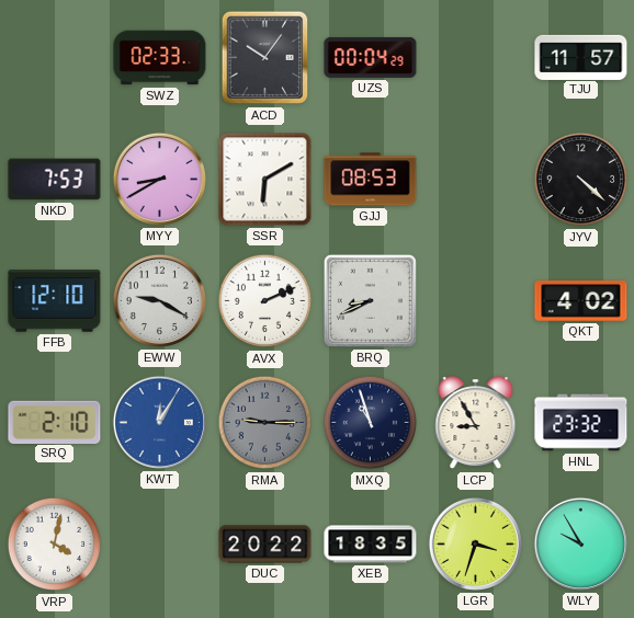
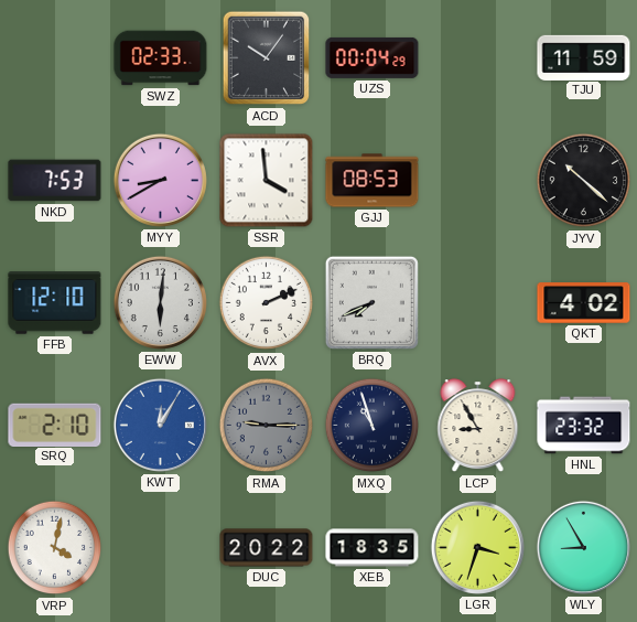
TJU: 11:57 -> 11:59
SSR: 6:10 -> 3:59
JYV: 4:22 -> 10:22
EWW: 9:20 -> 6:01
BRQ: 8:41 -> 7:41
WLY: 9:55 -> 8:55
